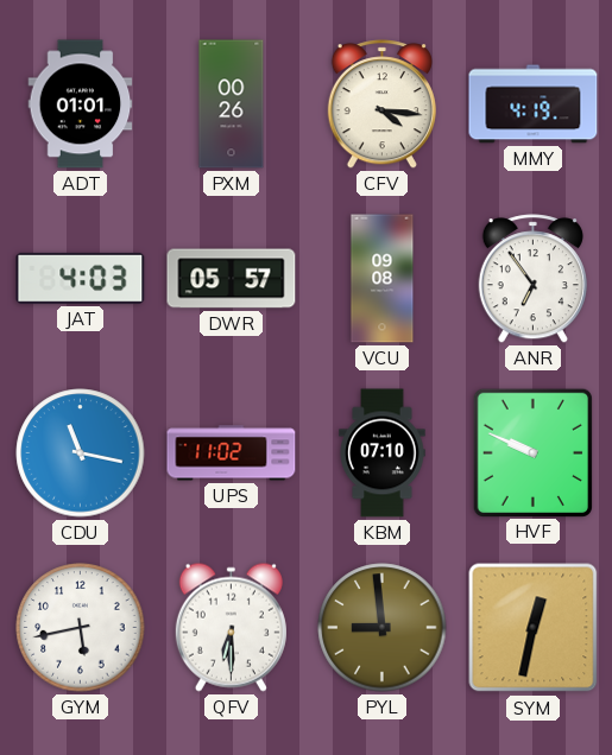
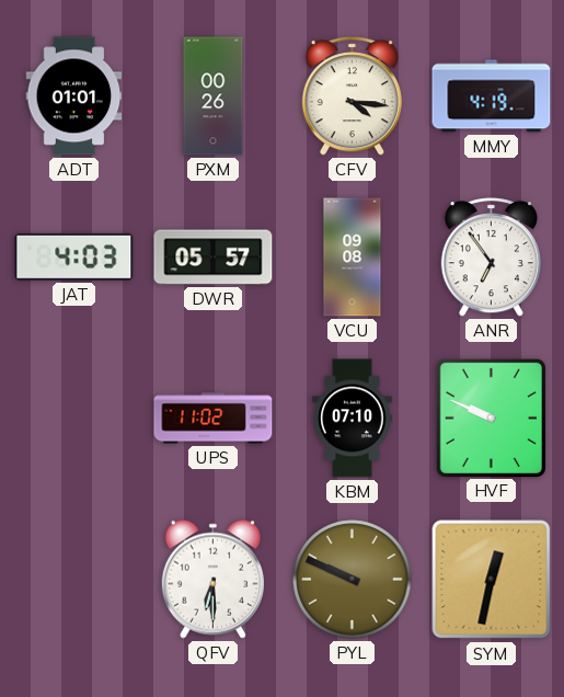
CDU: 11:17 -> none
GYM: 5:43 -> none
PYL: 8:59 -> 9:49
